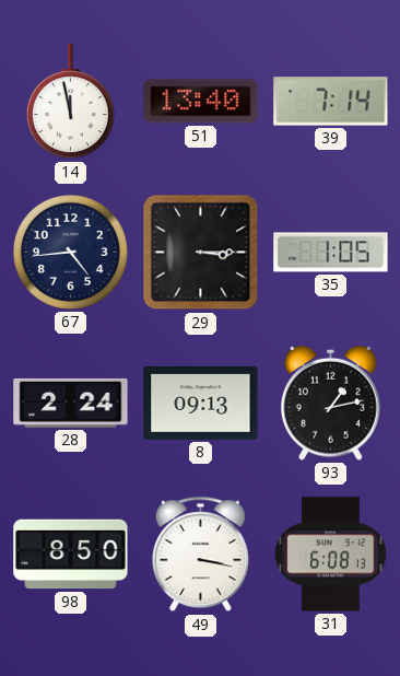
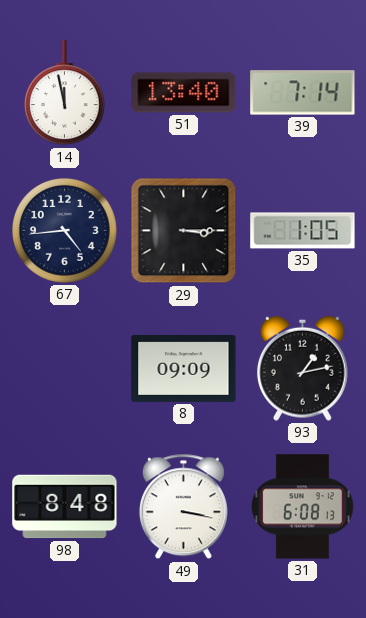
28: 2:24 -> none
8: 09:13 -> 09:09
98: 8:50 -> 8:48
